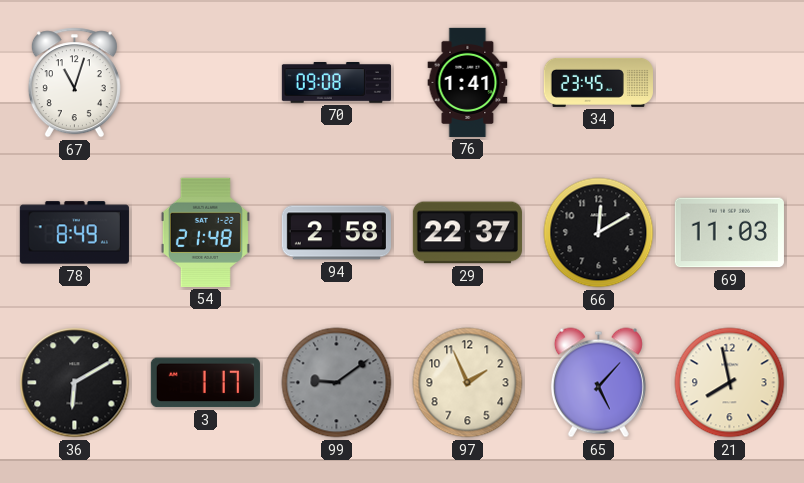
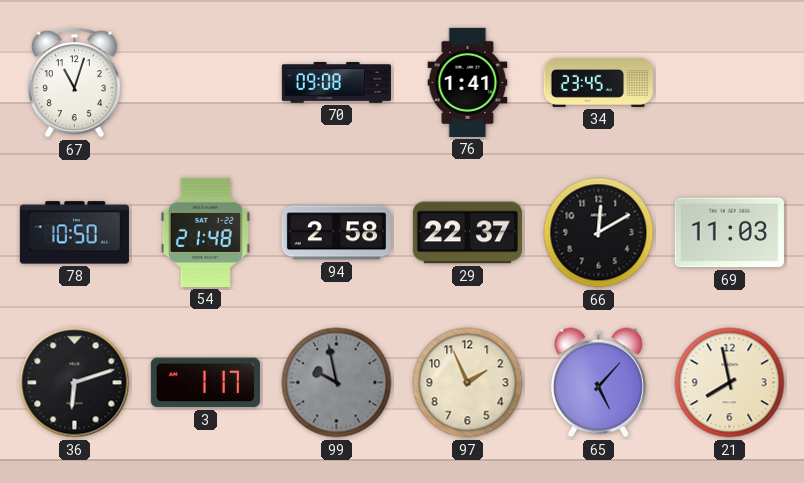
78: 8:49 -> 10:50
36: 6:10 -> 6:12
99: 9:09 -> 9:58
